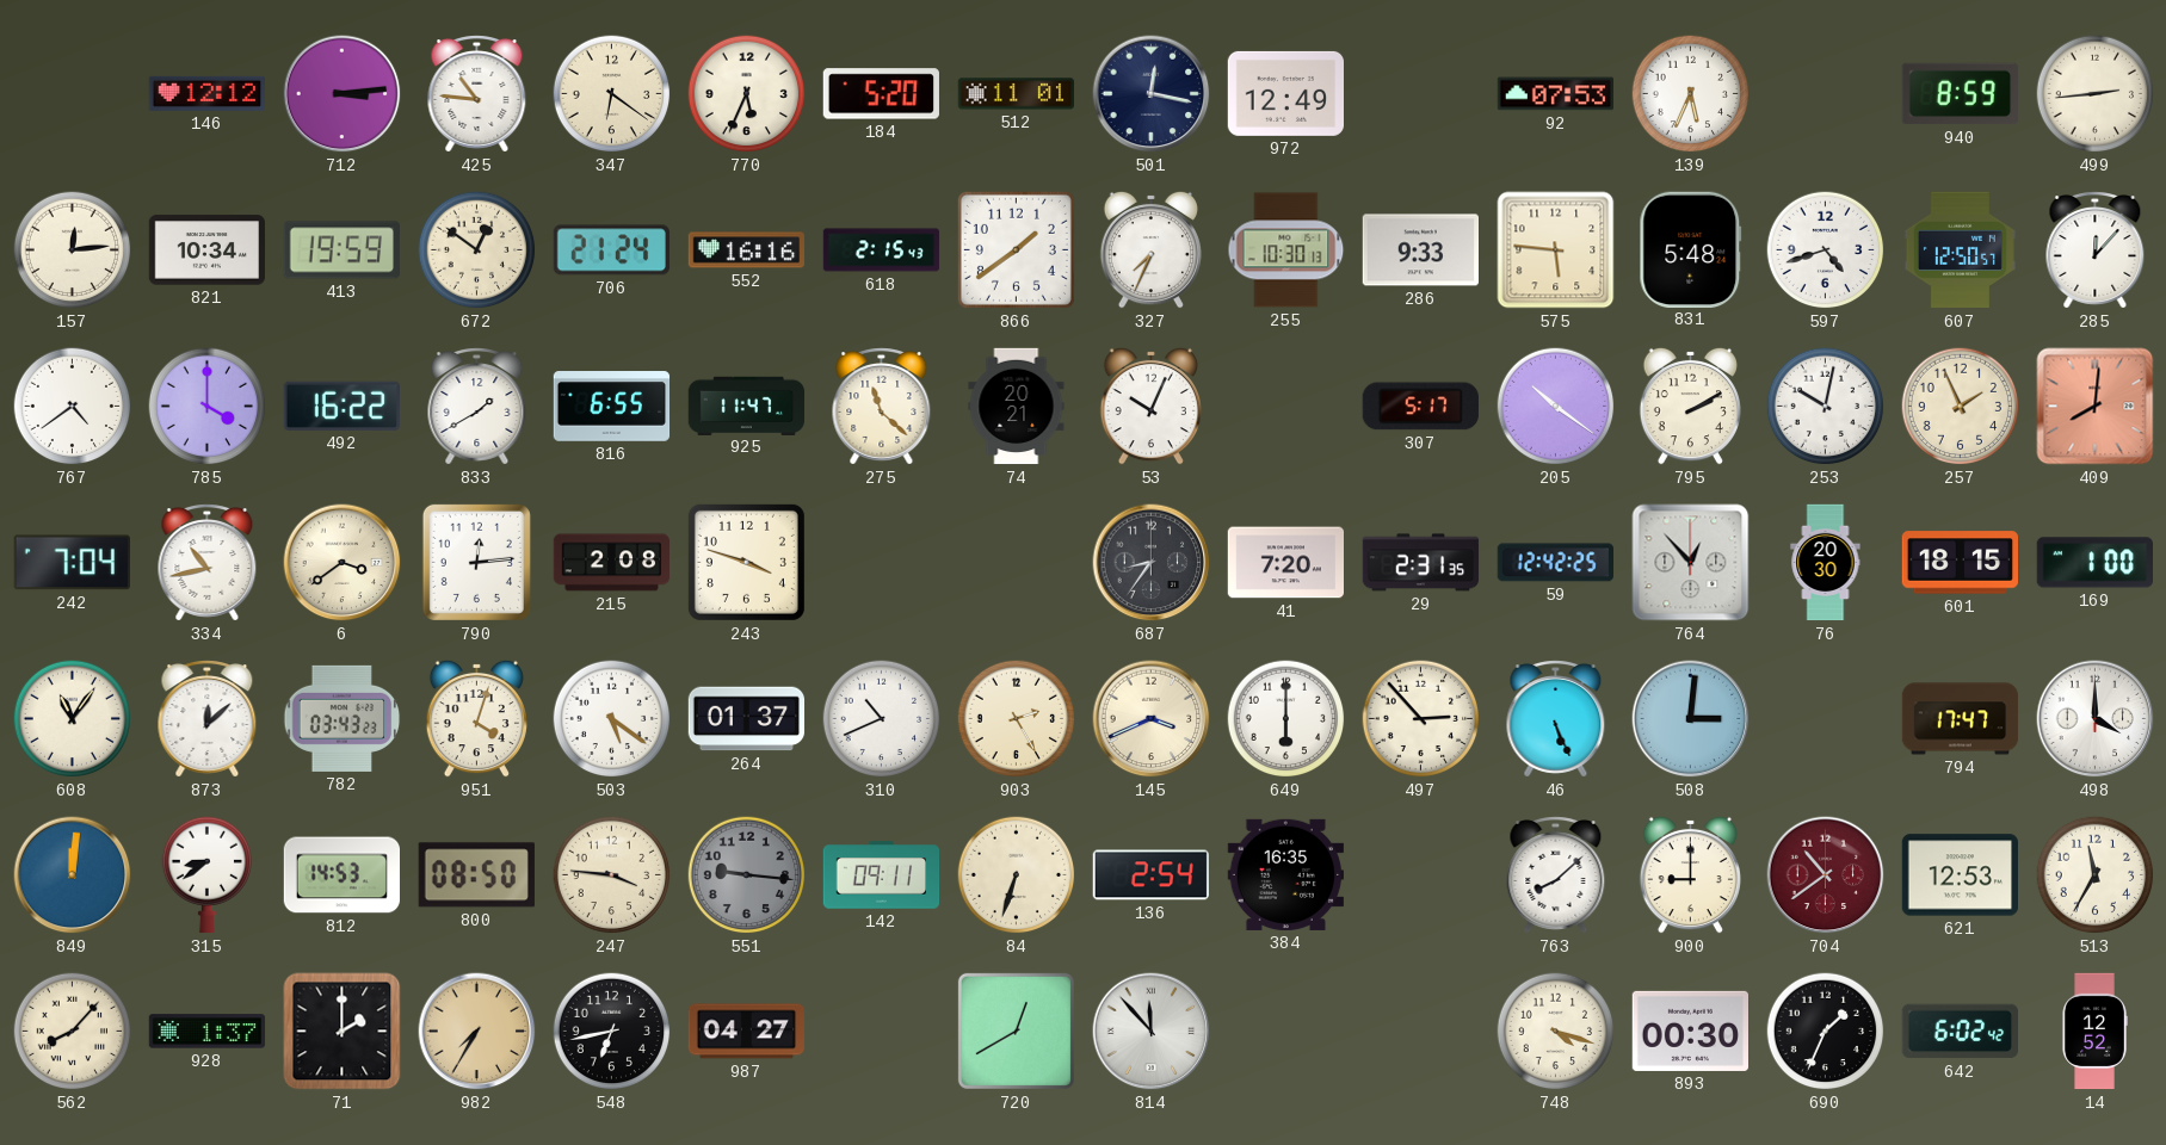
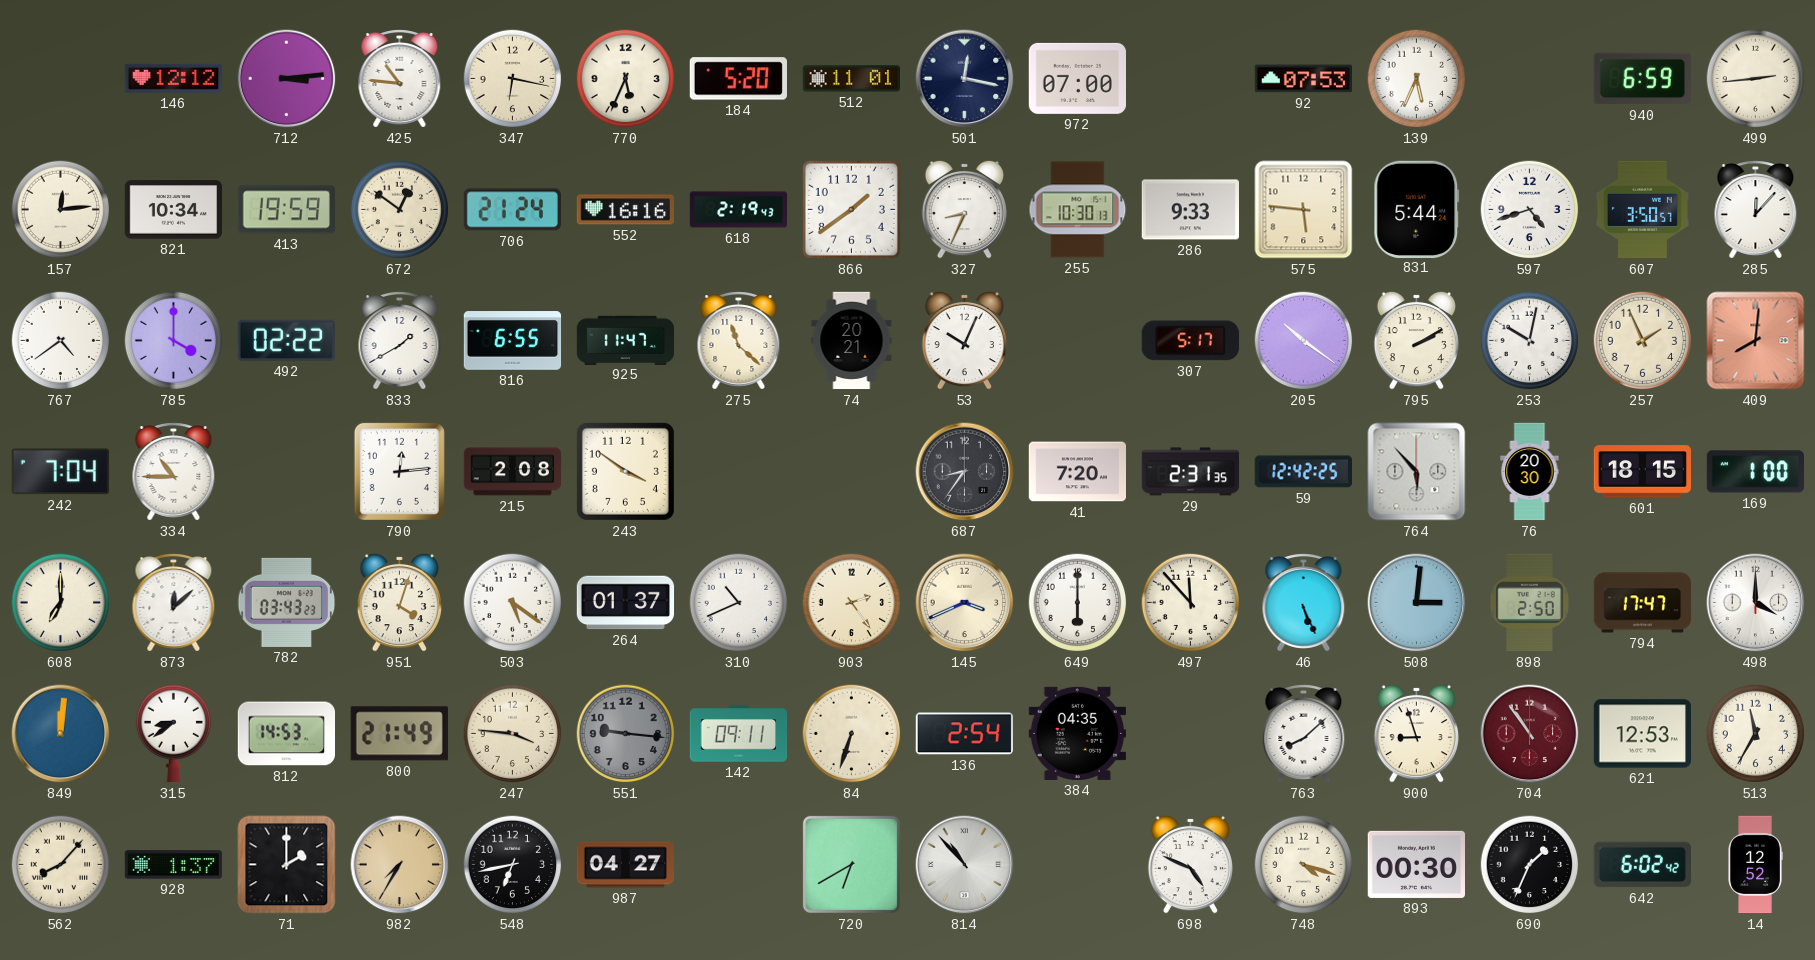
347: 6:21 -> 6:17
972: 12:49 -> 07:00
940: 8:59 -> 6:59
618: 2:15 -> 2:19
327: 7:34 -> 8:34
831: 5:48 -> 5:44
607: 12:50 -> 3:50
492: 16:22 -> 02:22
334: 10:43 -> 10:45
6: 3:39 -> none
243: 3:48 -> 3:51
764: 12:53 -> 5:53
608: 11:06 -> 7:00
903: 2:25 -> 2:24
497: 2:53 -> 11:53
898: none -> 2:50
800: 08:50 -> 21:49
384: 16:35 -> 04:35
900: 9:00 -> 8:57
704: 10:39 -> 10:54
720: 12:40 -> 6:40
814: 11:53 -> 10:53
698: none -> 4:49
